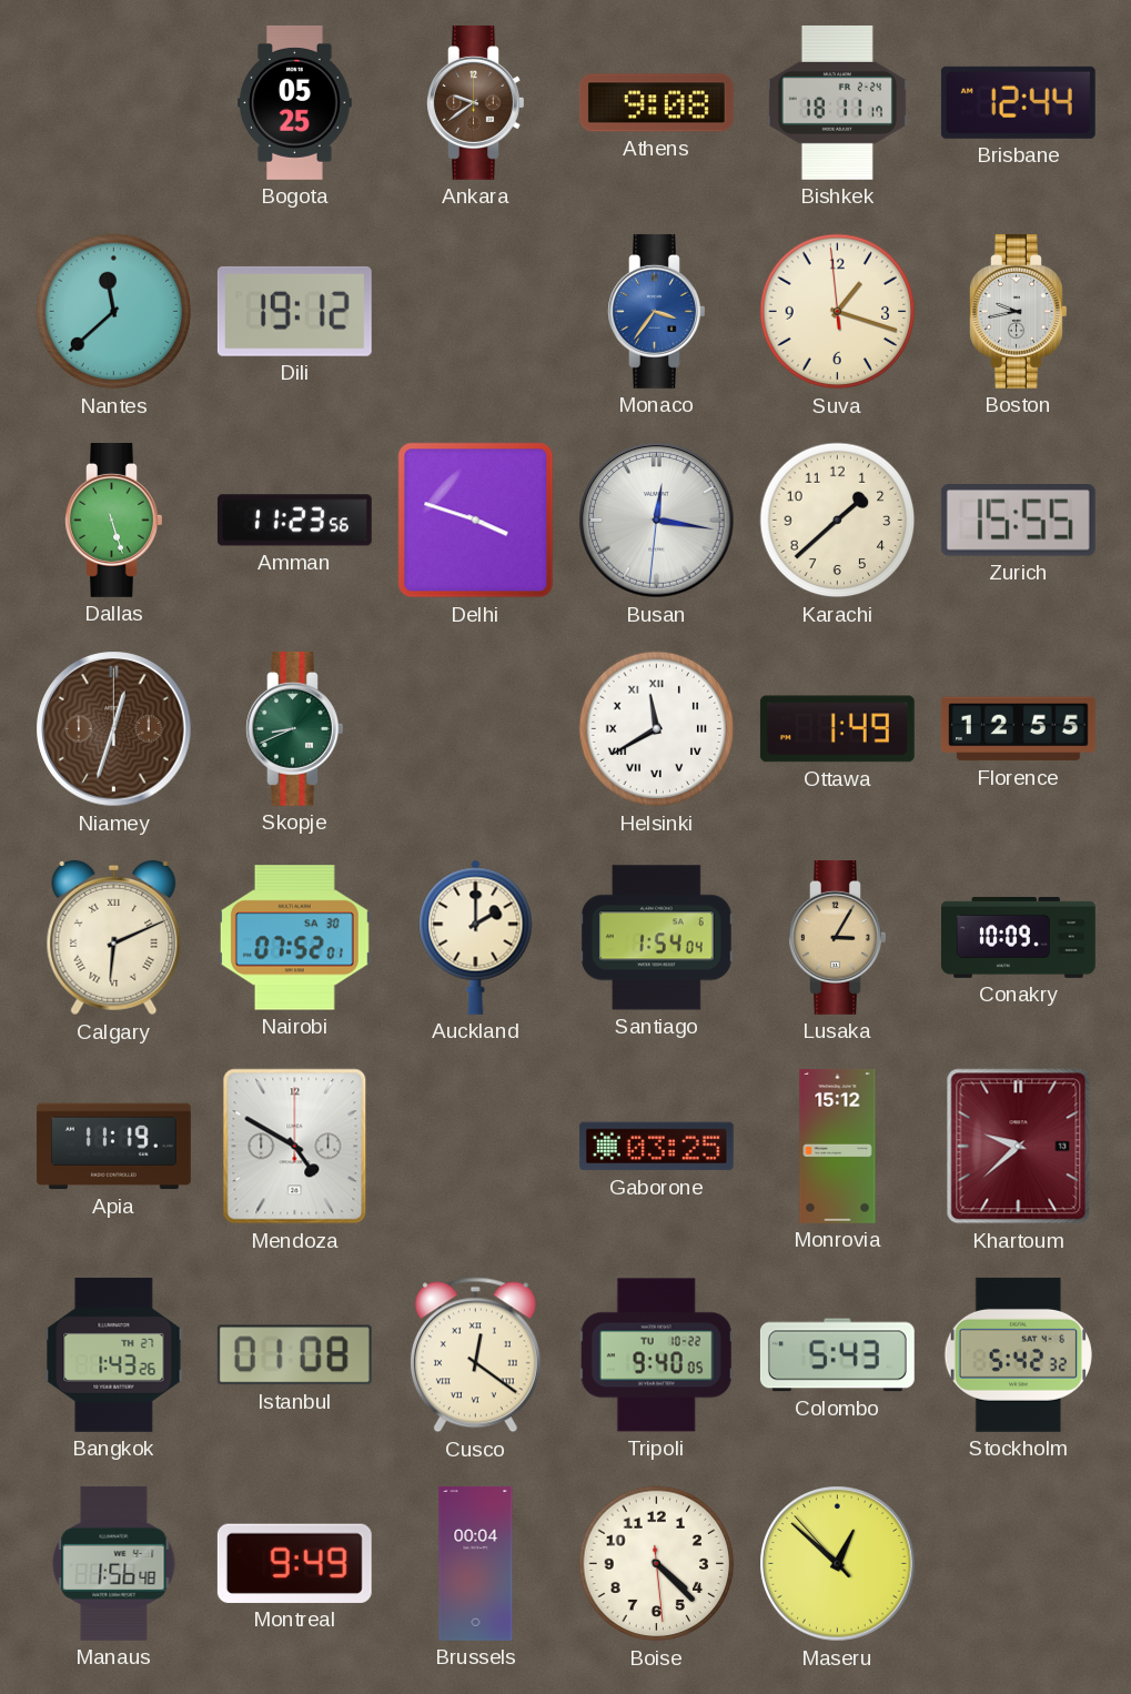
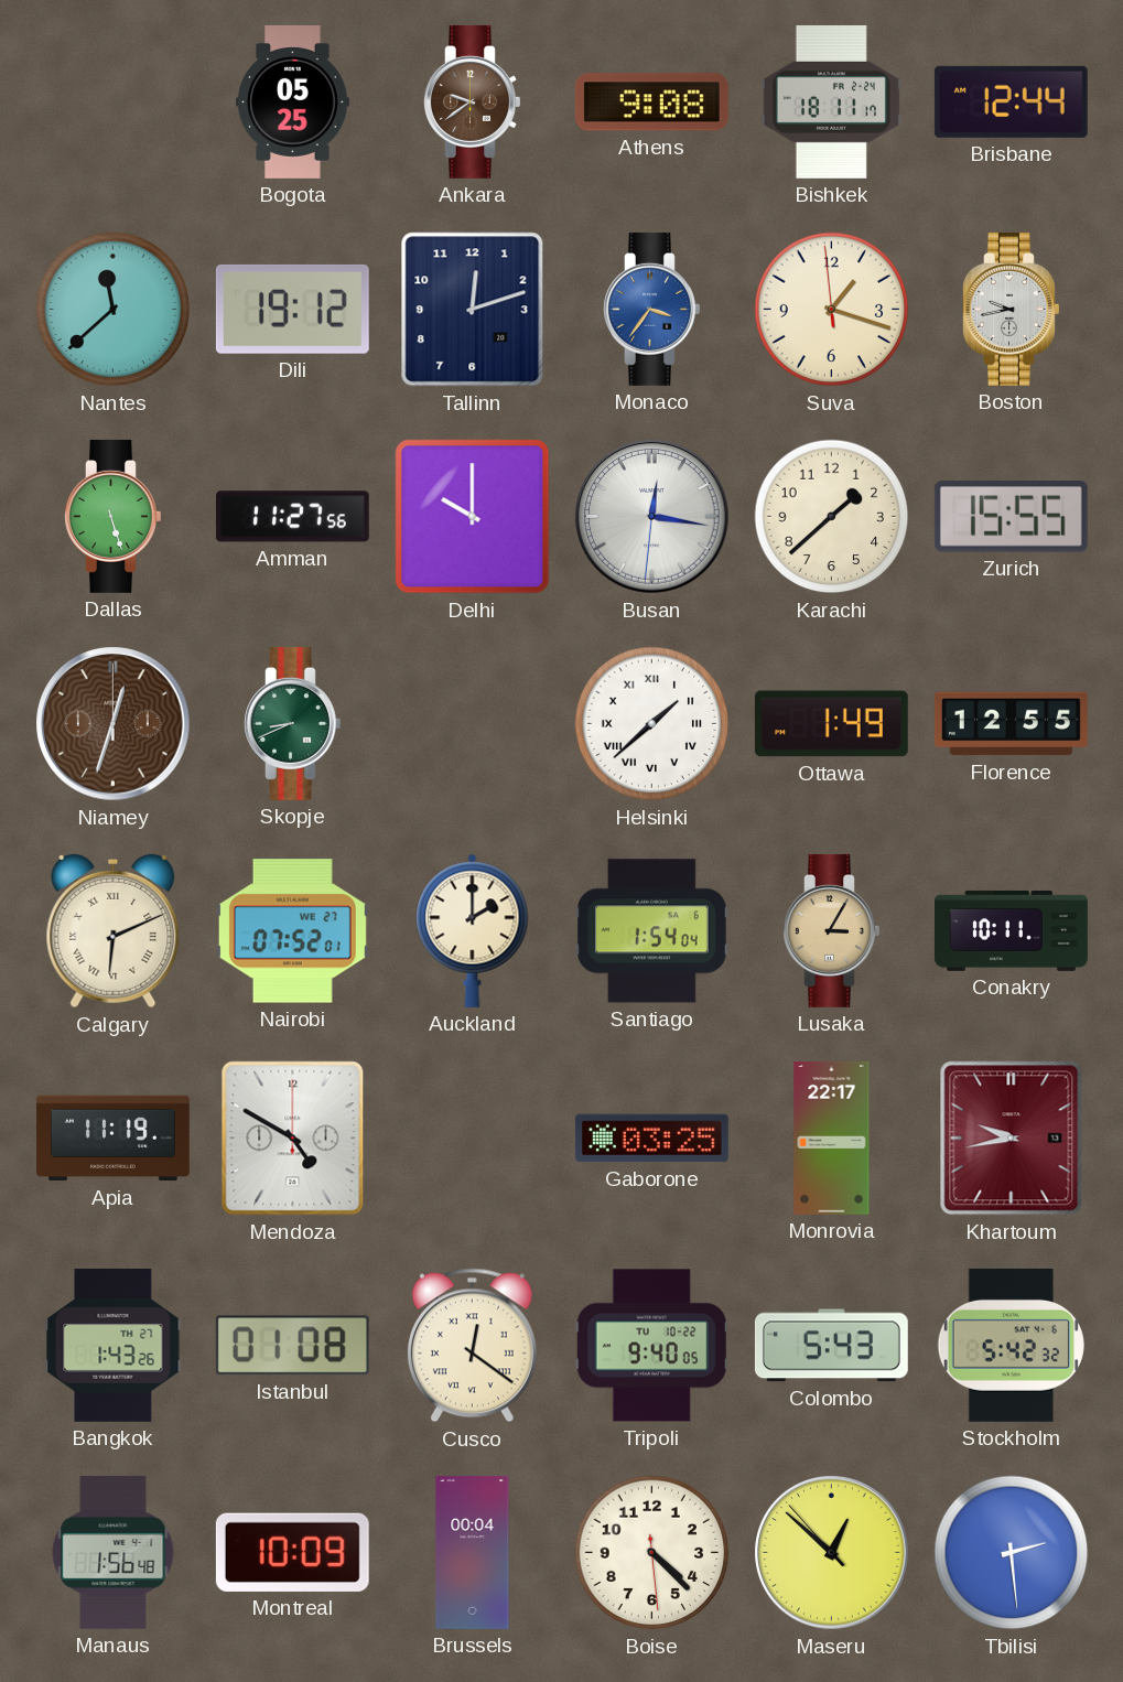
Tallinn: none -> 12:12
Amman: 11:23 -> 11:27
Delhi: 3:48 -> 10:00
Helsinki: 11:40 -> 1:38
Nairobi date: SA 30 -> WE 27
Conakry: 10:09 -> 10:11
Monrovia: 15:12 -> 22:17
Khartoum: 9:38 -> 9:43
Montreal: 9:49 -> 10:09
Tbilisi: none -> 2:29
